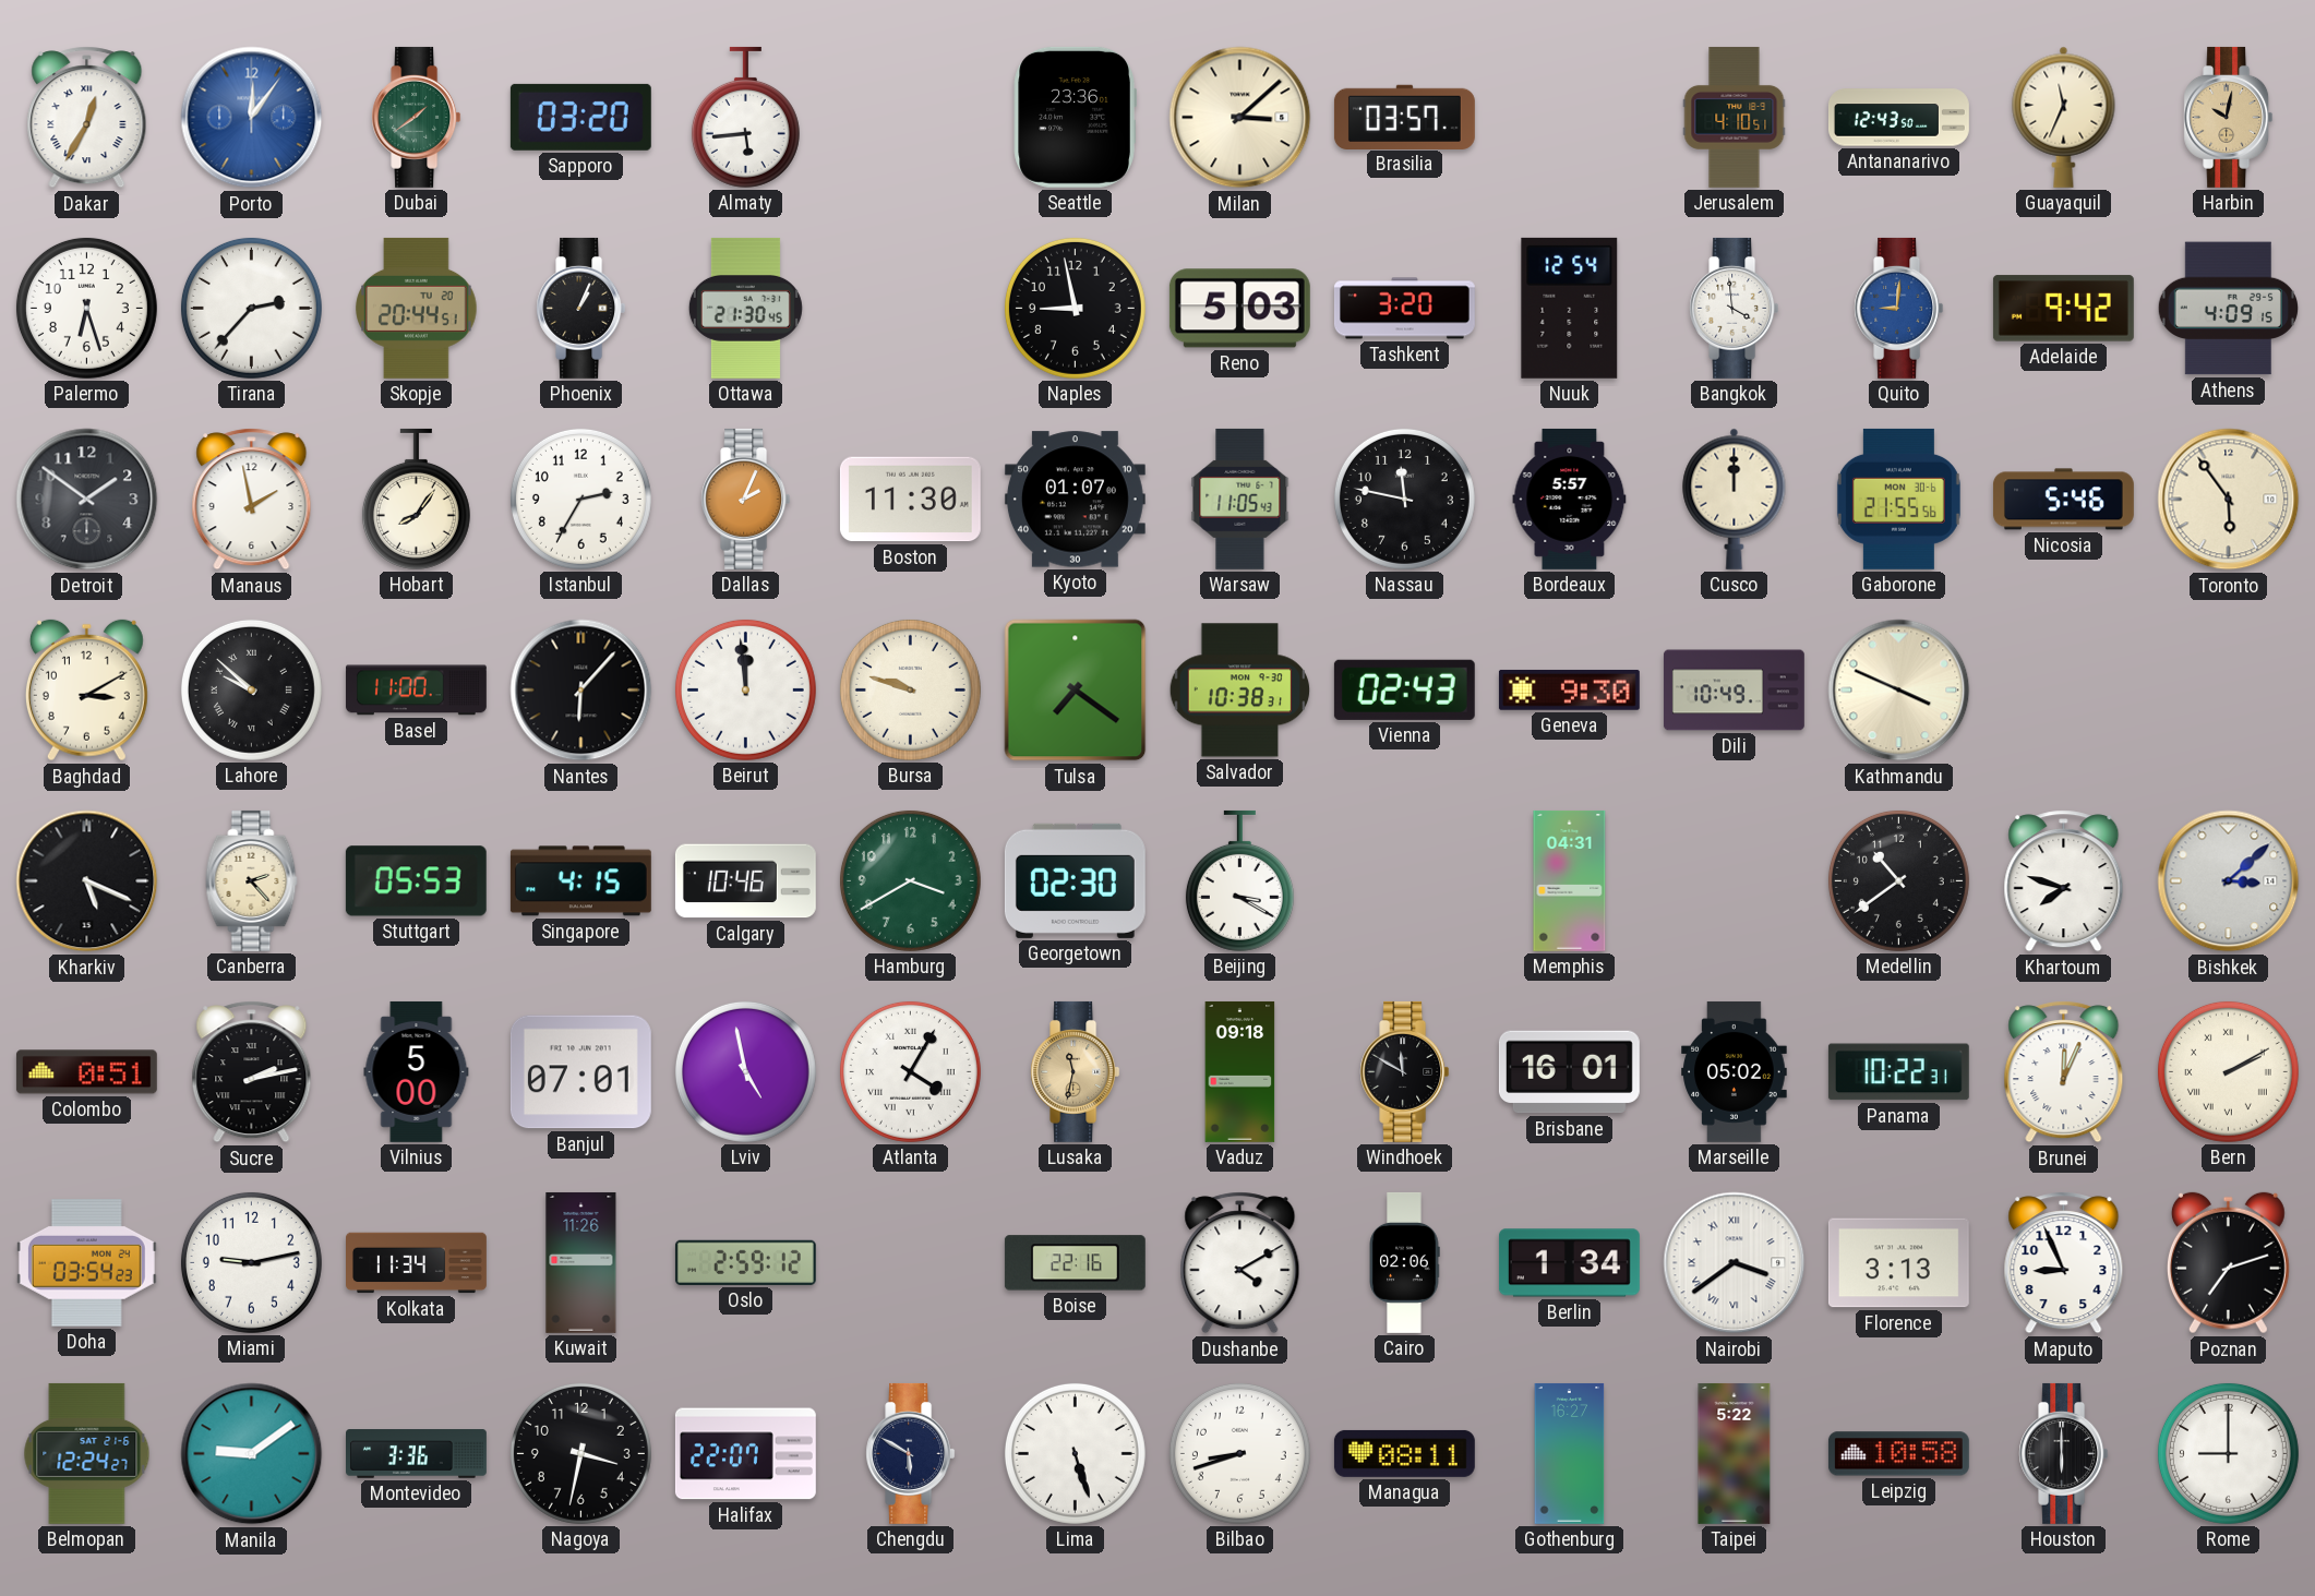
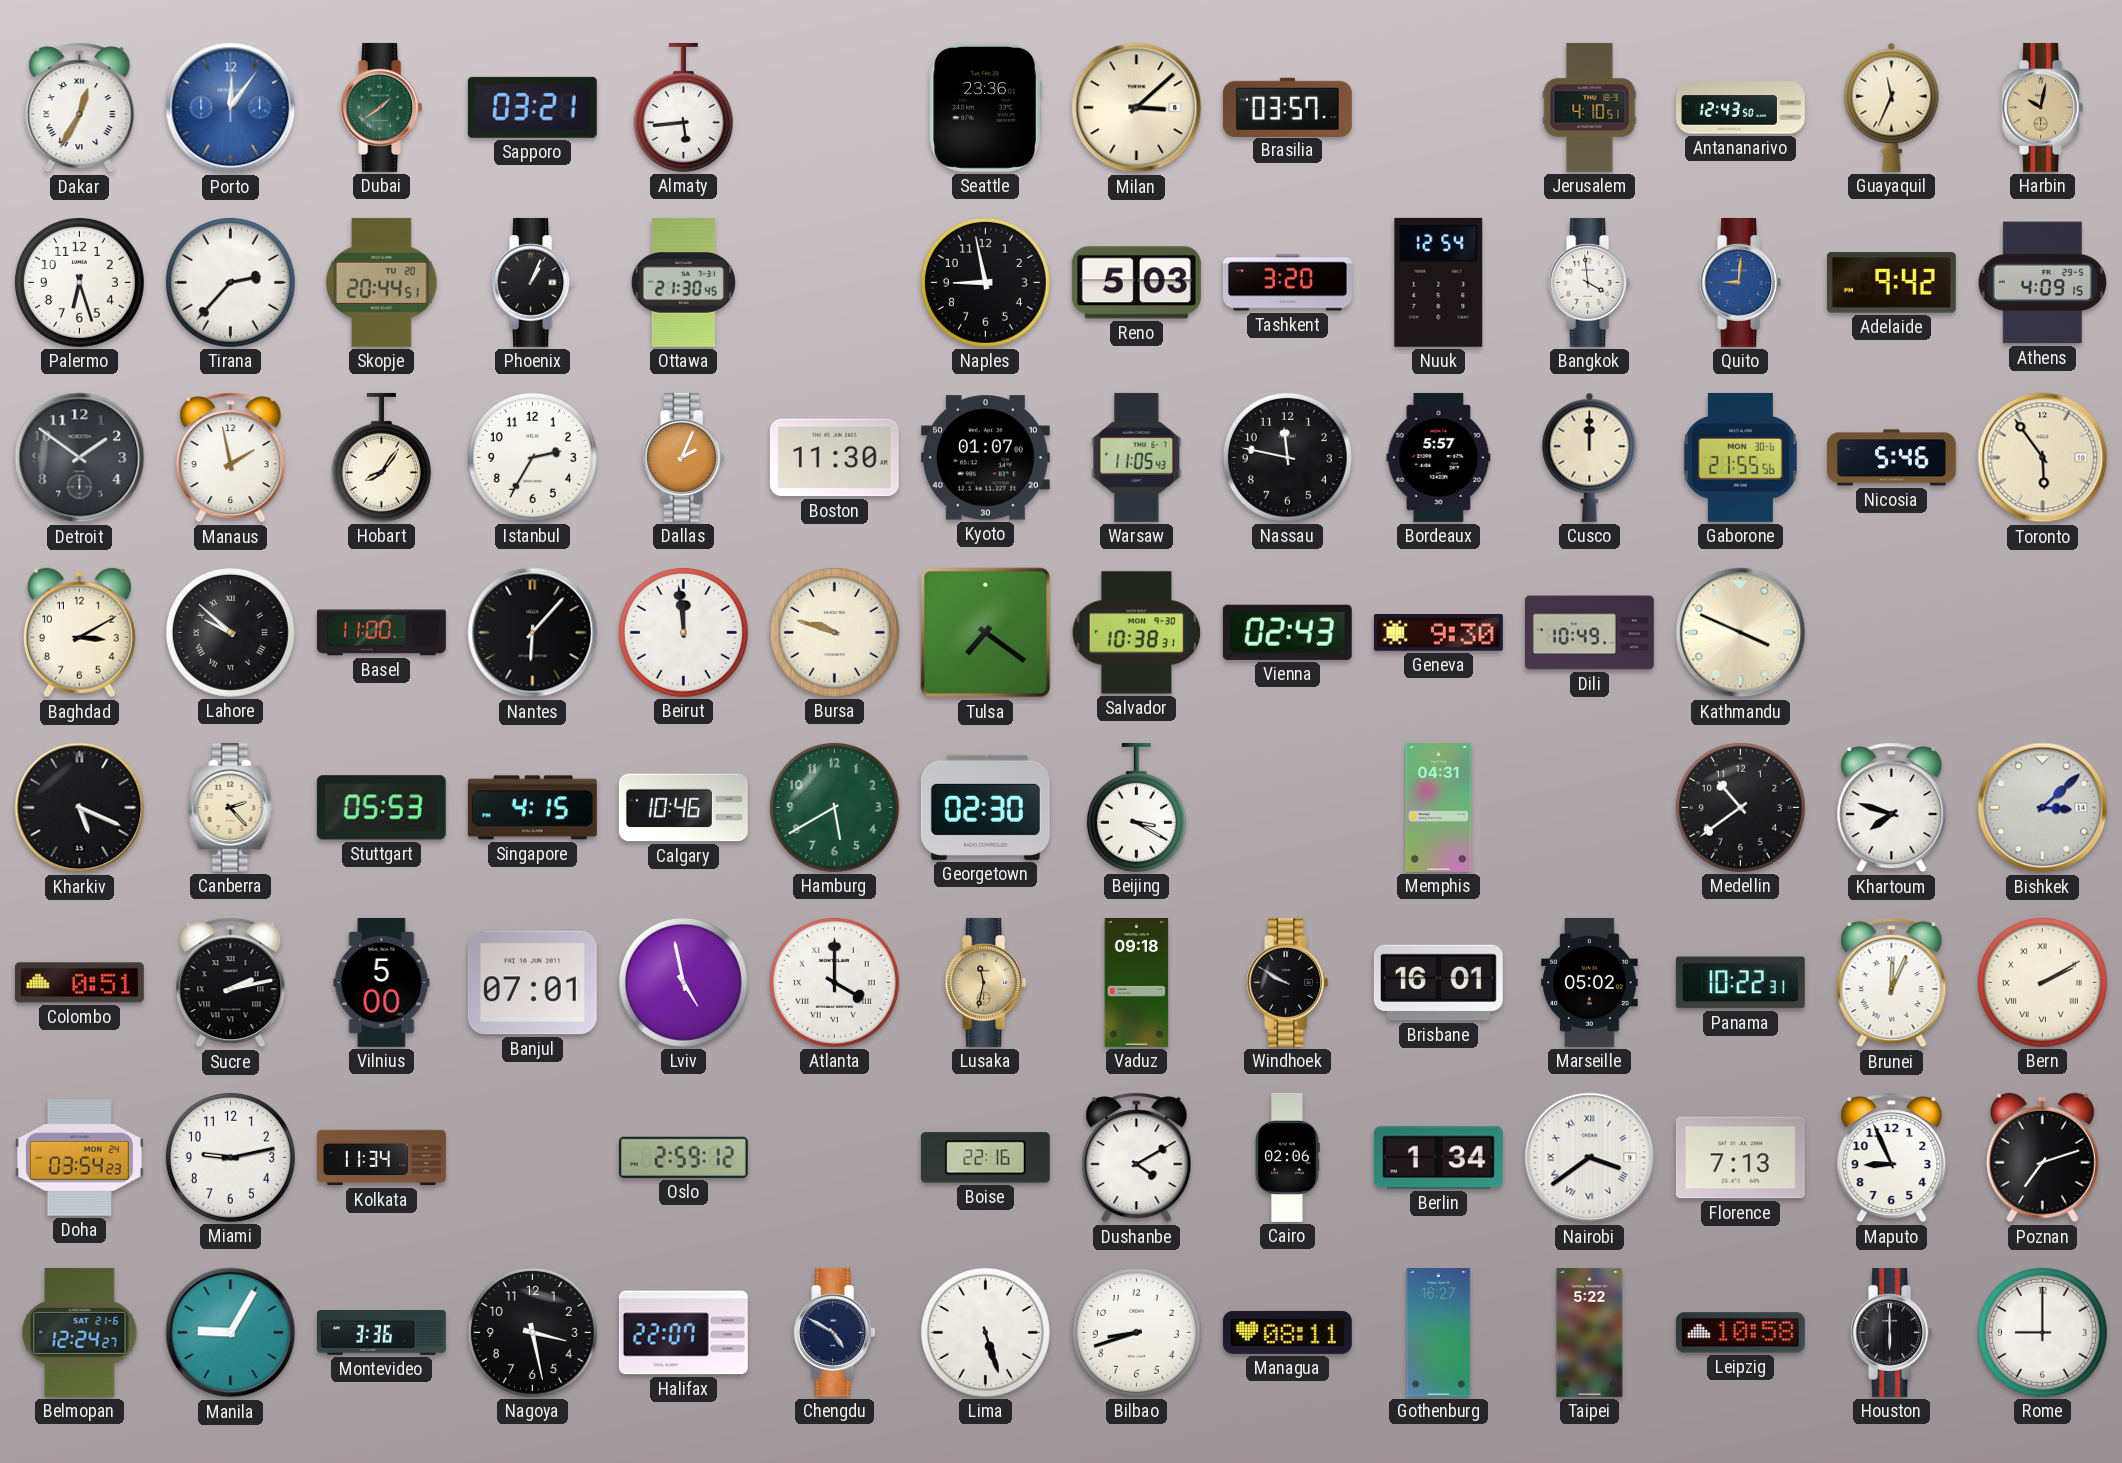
Sapporo: 03:20 -> 03:21
Hamburg: 3:40 -> 5:40
Atlanta: 4:05 -> 4:00
Windhoek: 11:50 -> 9:50
Kuwait: 11:26 -> none
Florence: 3:13 -> 7:13
Manila: 9:09 -> 9:05
Nagoya: 3:32 -> 3:28
Chengdu: 5:50 -> 4:50
